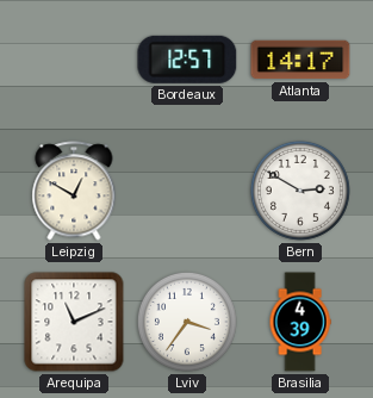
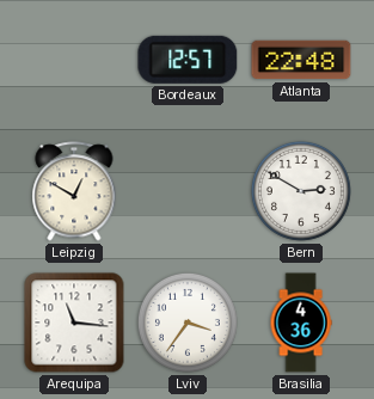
Atlanta: 14:17 -> 22:48
Arequipa: 11:11 -> 11:16
Brasilia: 4:39 -> 4:36
